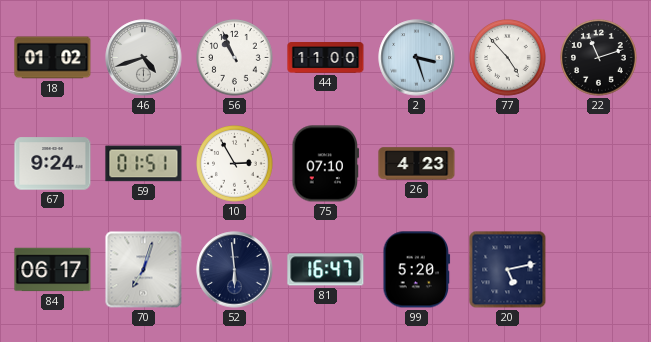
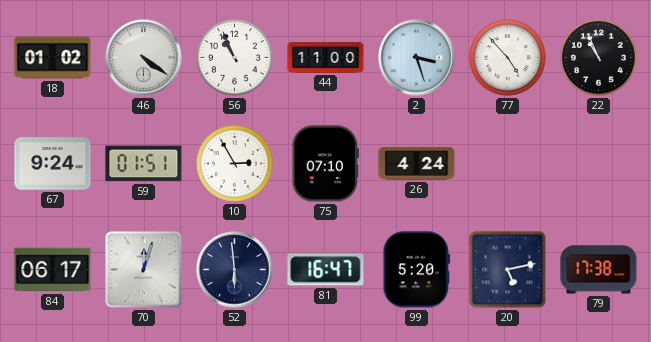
46: 4:42 -> 4:21
22: 11:12 -> 10:56
26: 4:23 -> 4:24
70: 7:03 -> 12:03
79: none -> 17:38
